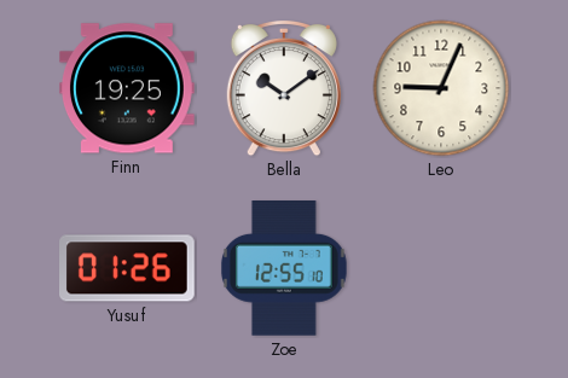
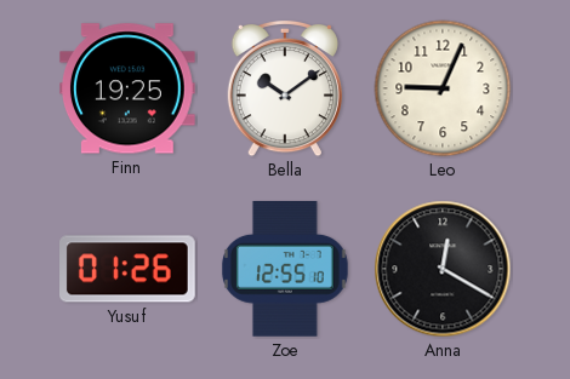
Anna: none -> 12:20
